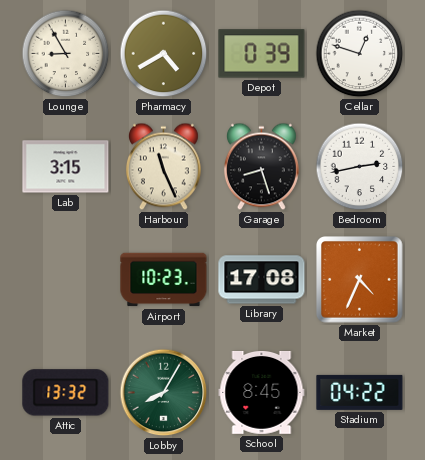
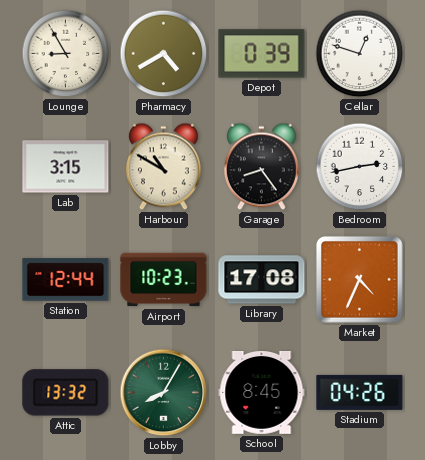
Harbour: 11:26 -> 10:50
Garage: 8:27 -> 8:24
Station: none -> 12:44
Stadium: 04:22 -> 04:26
